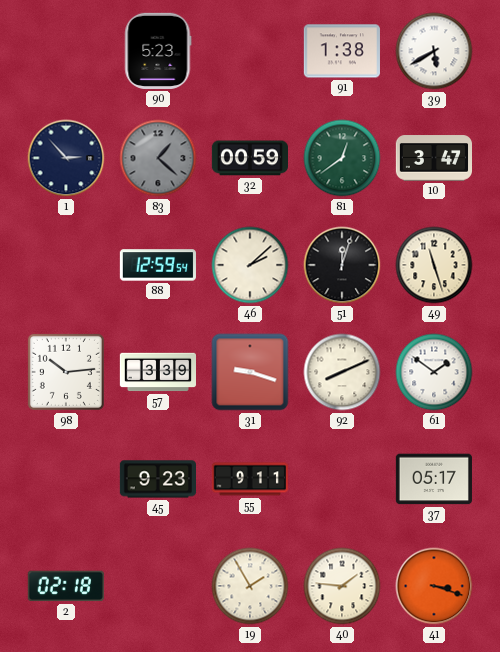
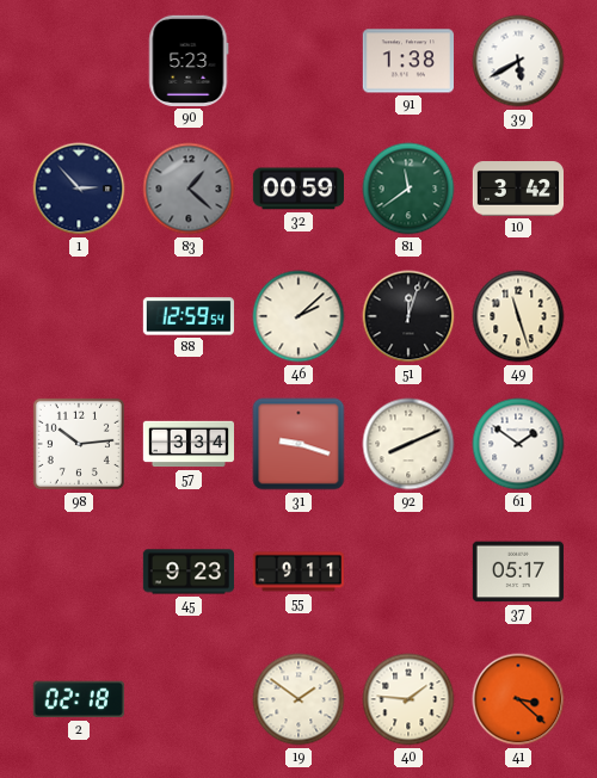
81: 12:39 -> 11:39
10: 3:47 -> 3:42
57: 3:39 -> 3:34
19: 1:55 -> 1:51
41: 3:18 -> 3:22
